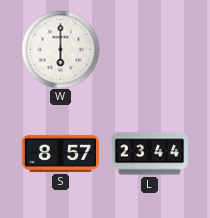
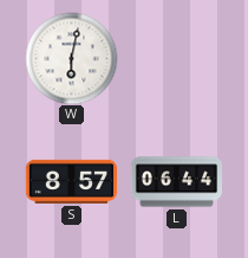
W: 6:00 -> 6:02
L: 23:44 -> 06:44
